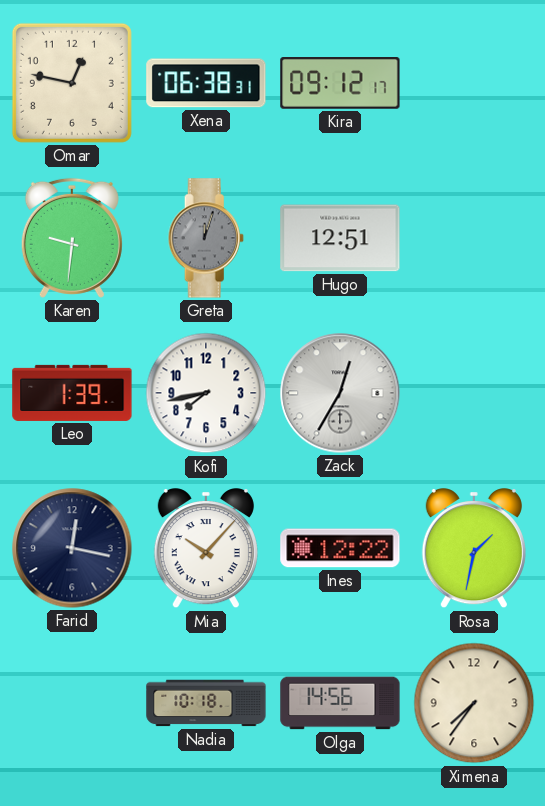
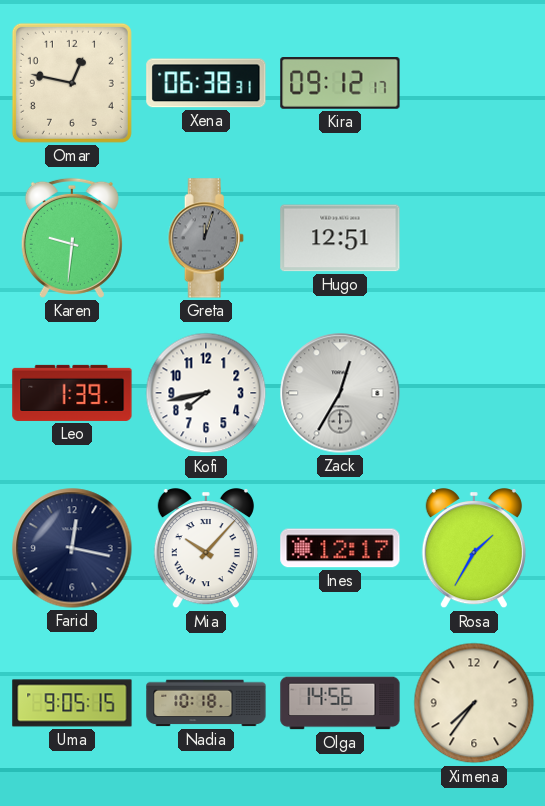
Ines: 12:22 -> 12:17
Rosa: 1:32 -> 1:35
Uma: none -> 9:05
